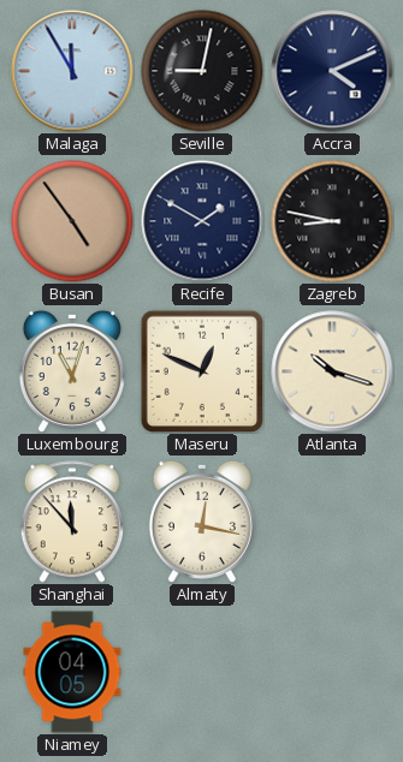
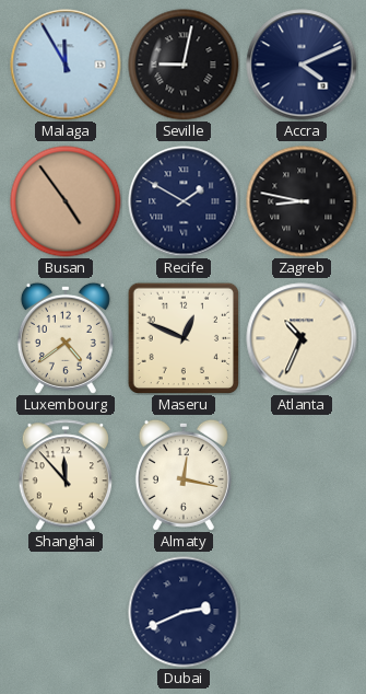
Luxembourg: 11:03 -> 4:39
Atlanta: 10:18 -> 10:34
Niamey: 04:05 -> none
Dubai: none -> 2:41
